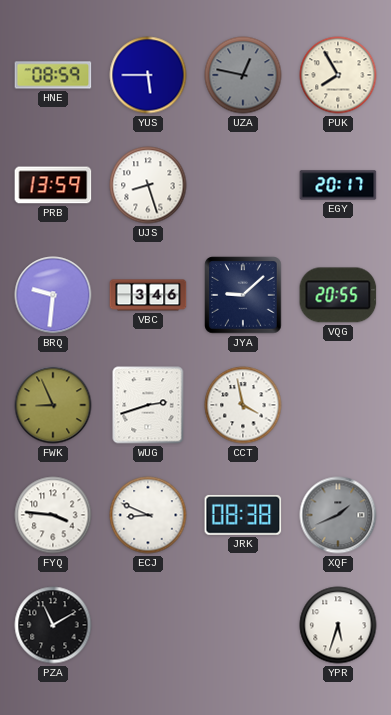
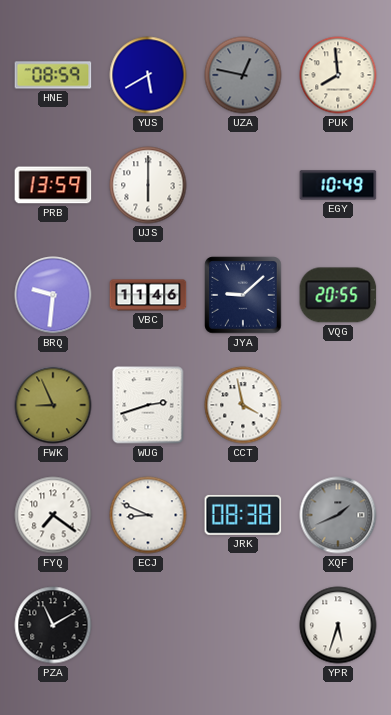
YUS: 5:45 -> 5:40
PUK: 7:55 -> 7:59
UJS: 8:27 -> 6:00
EGY: 20:17 -> 10:49
VBC: 3:46 -> 11:46
FYQ: 3:46 -> 7:21
